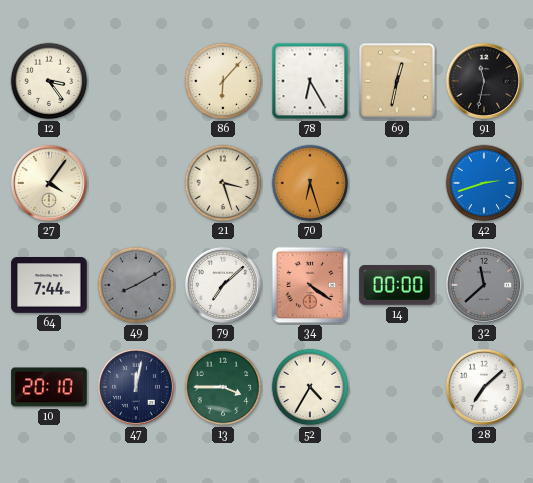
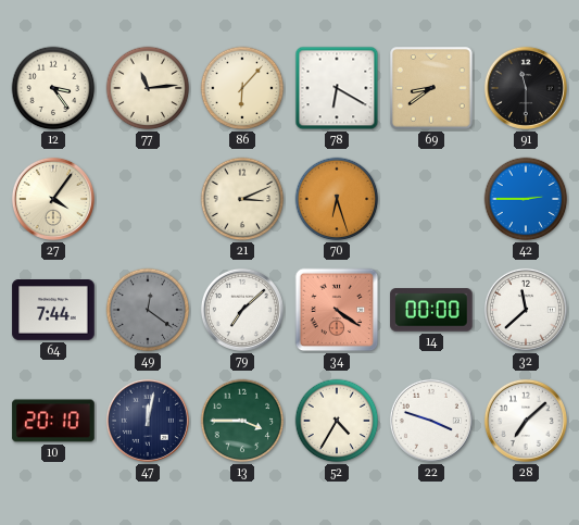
77: none -> 11:14
78: 6:25 -> 6:20
69: 12:32 -> 8:39
91: 11:32 -> 11:30
21: 3:27 -> 3:11
42: 2:42 -> 2:45
49: 8:10 -> 12:21
32 dial: grey -> white
22: none -> 3:48
